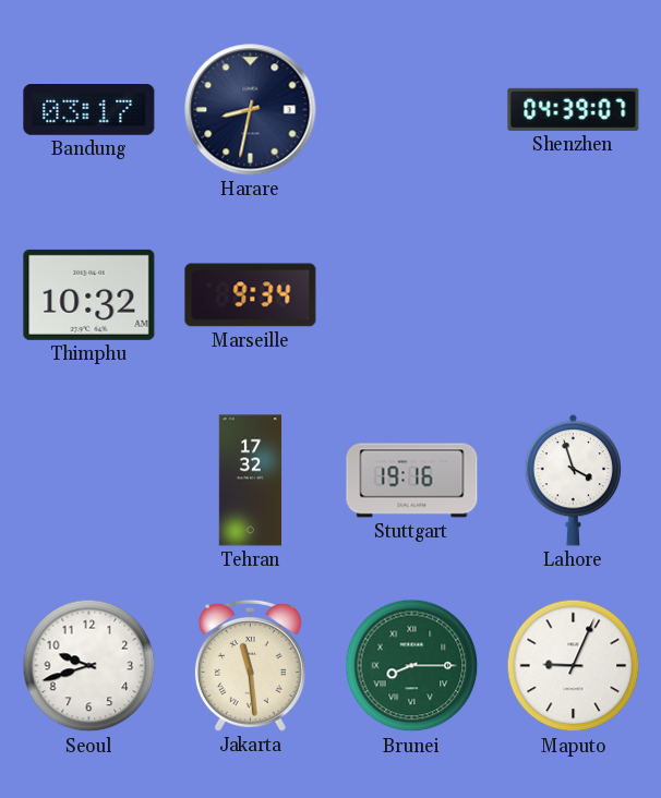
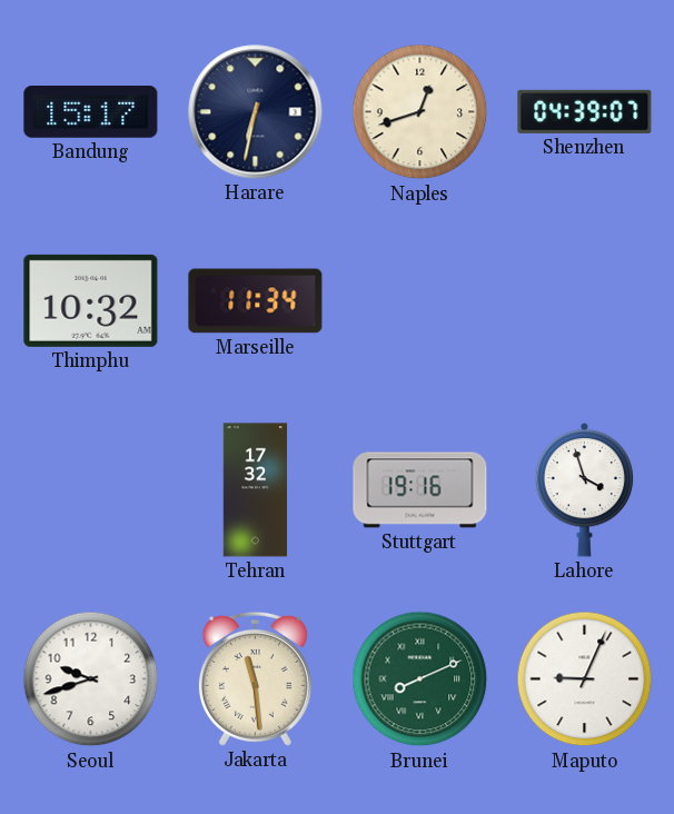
Bandung: 03:17 -> 15:17
Harare: 8:32 -> 6:32
Naples: none -> 12:42
Marseille: 9:34 -> 11:34
Brunei: 8:15 -> 8:11
